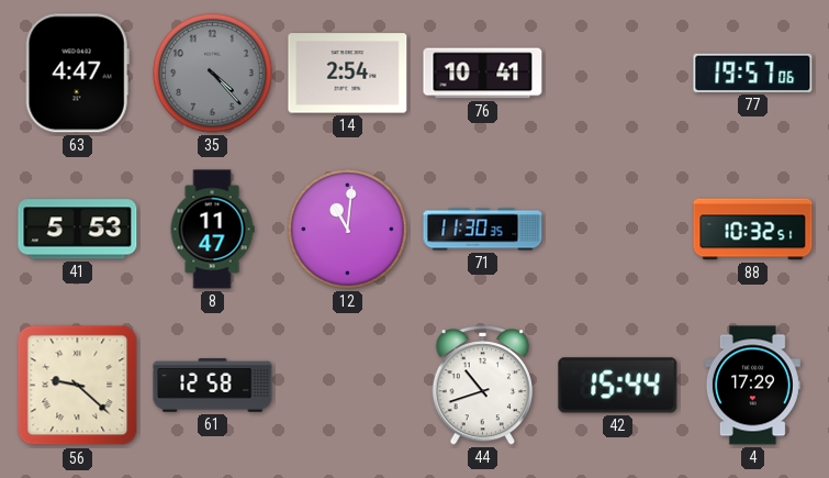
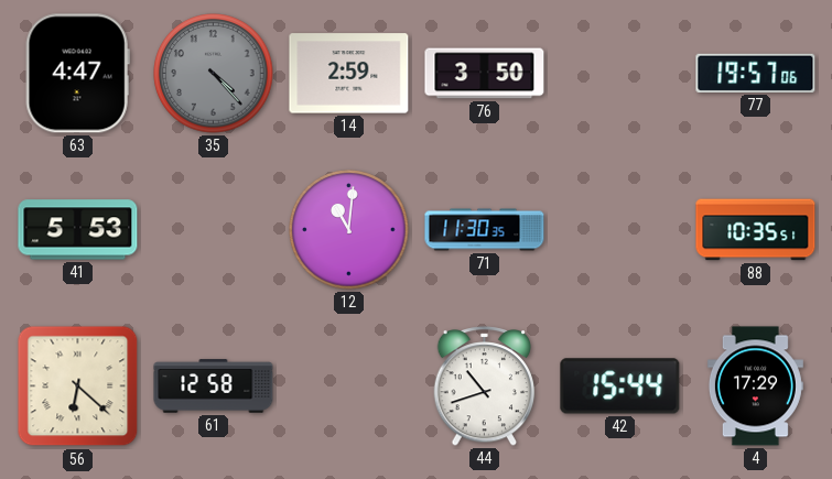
14: 2:54 -> 2:59
76: 10:41 -> 3:50
8: 11:47 -> none
88: 10:32 -> 10:35
56: 9:22 -> 6:22
